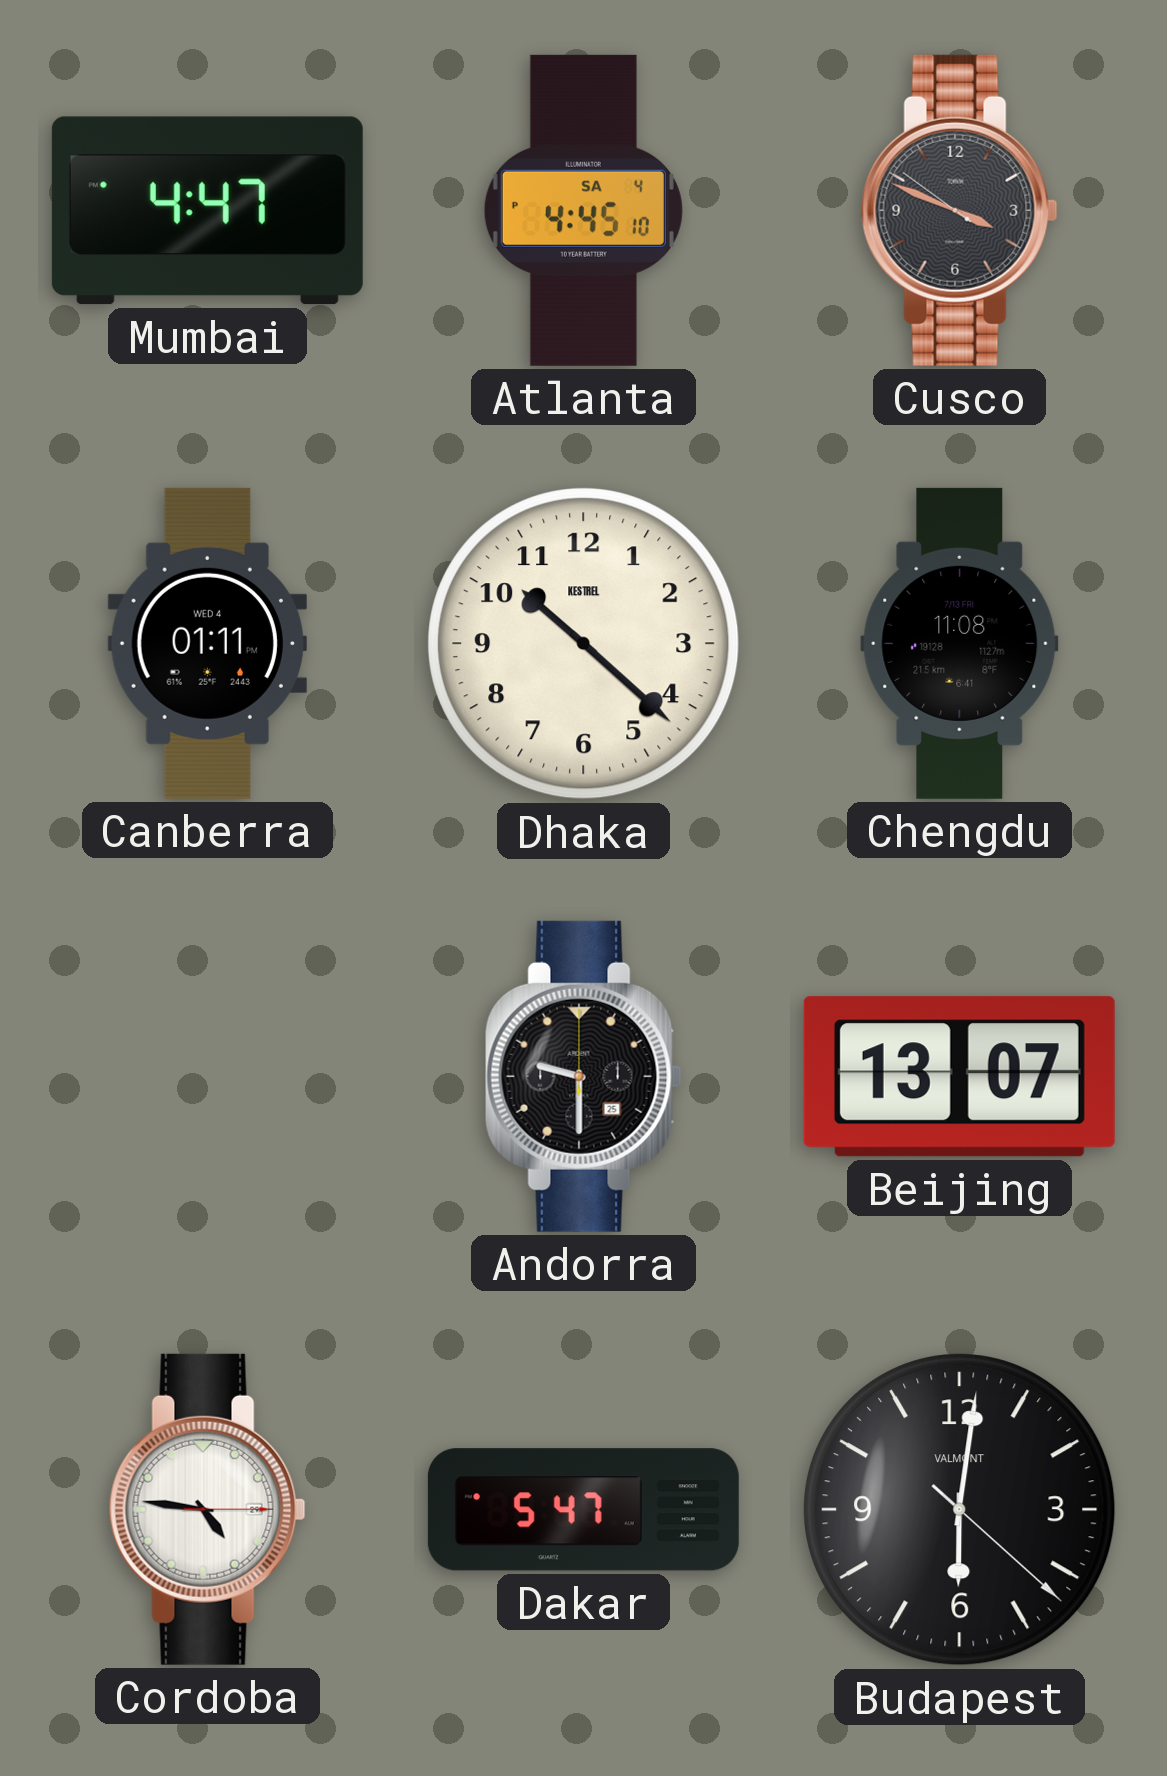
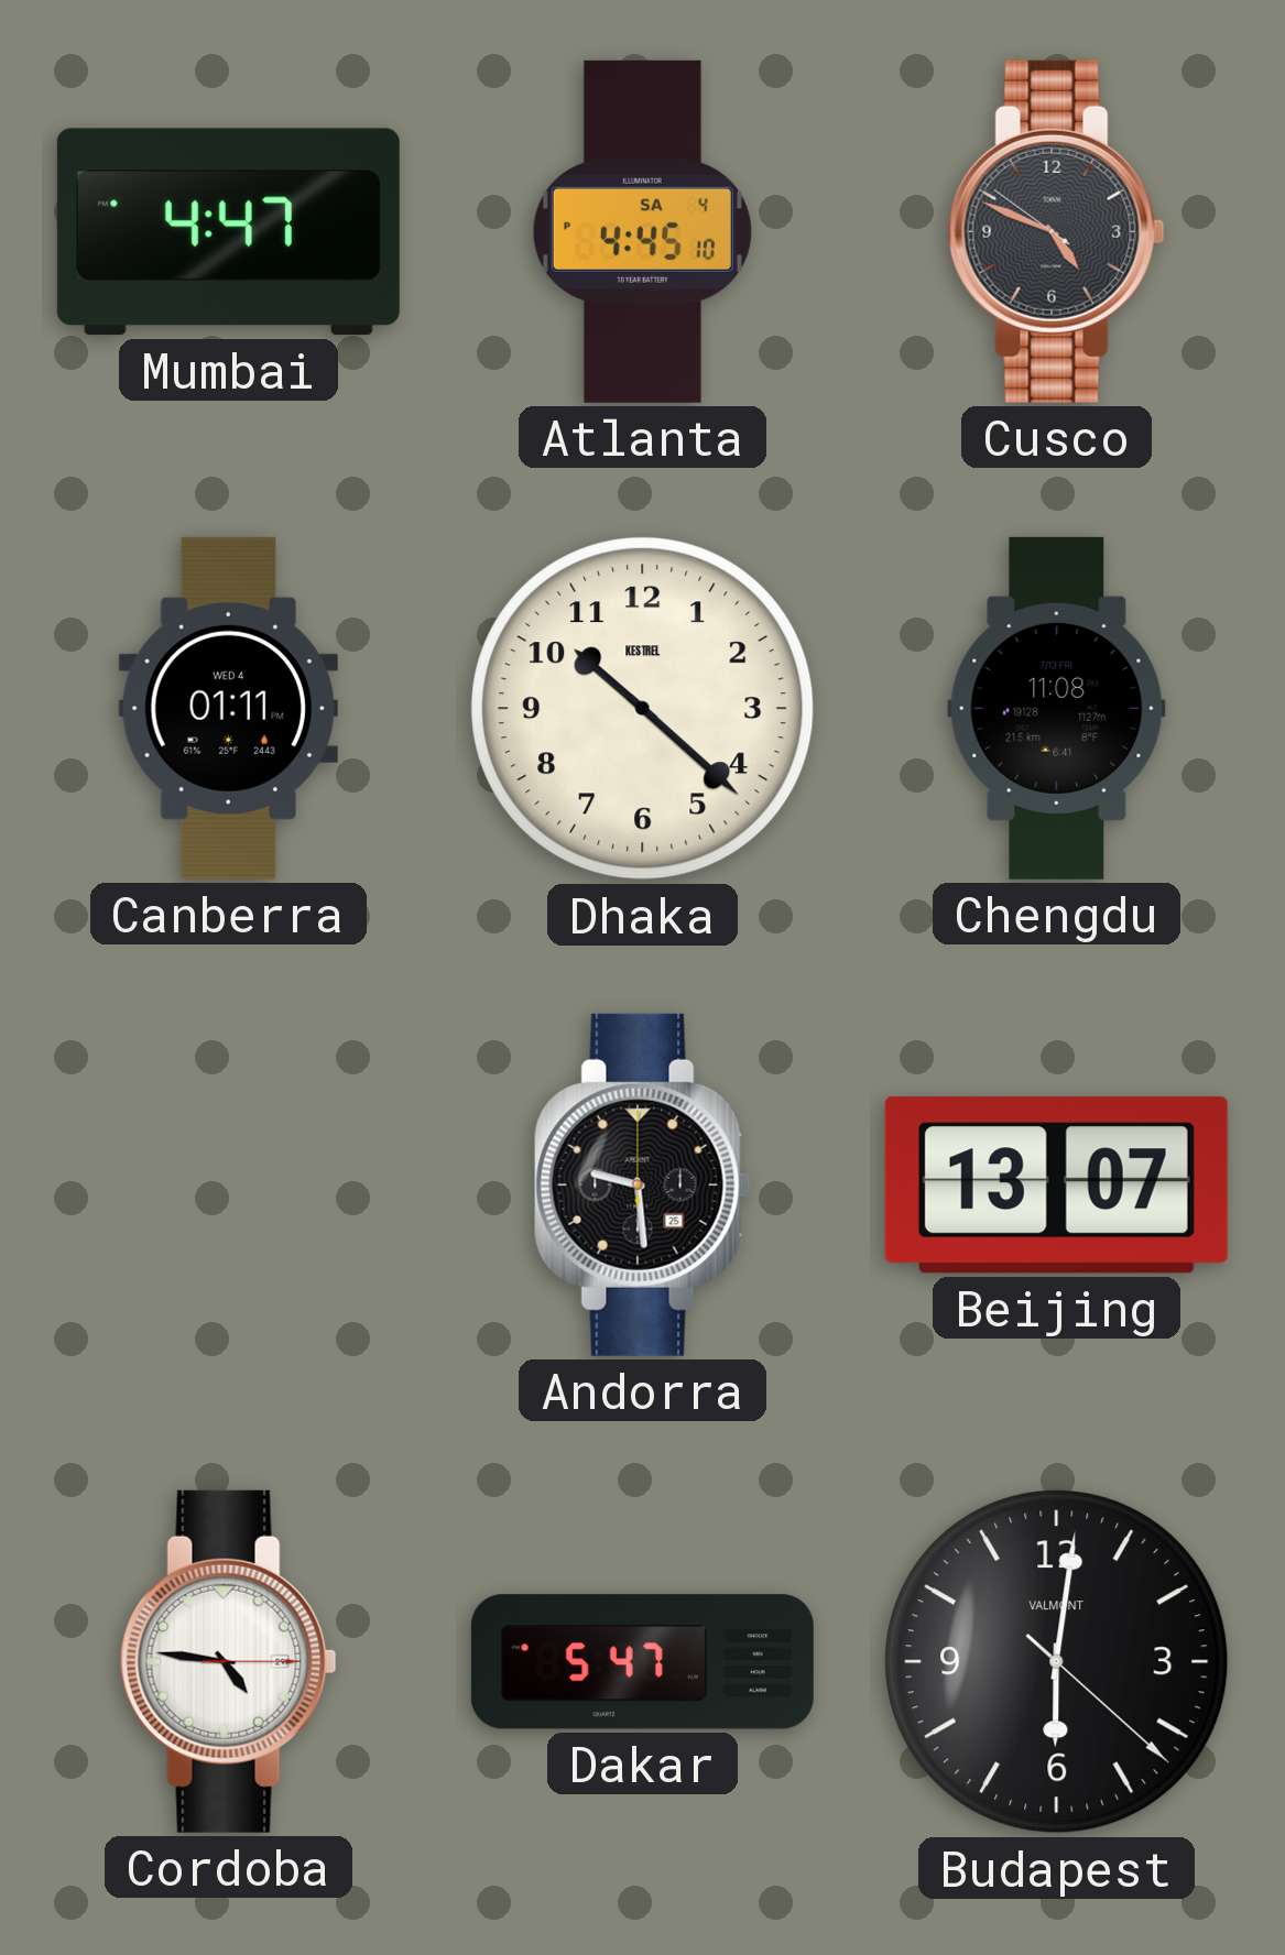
Cusco: 3:48 -> 4:48
Andorra: 9:30 -> 9:29
